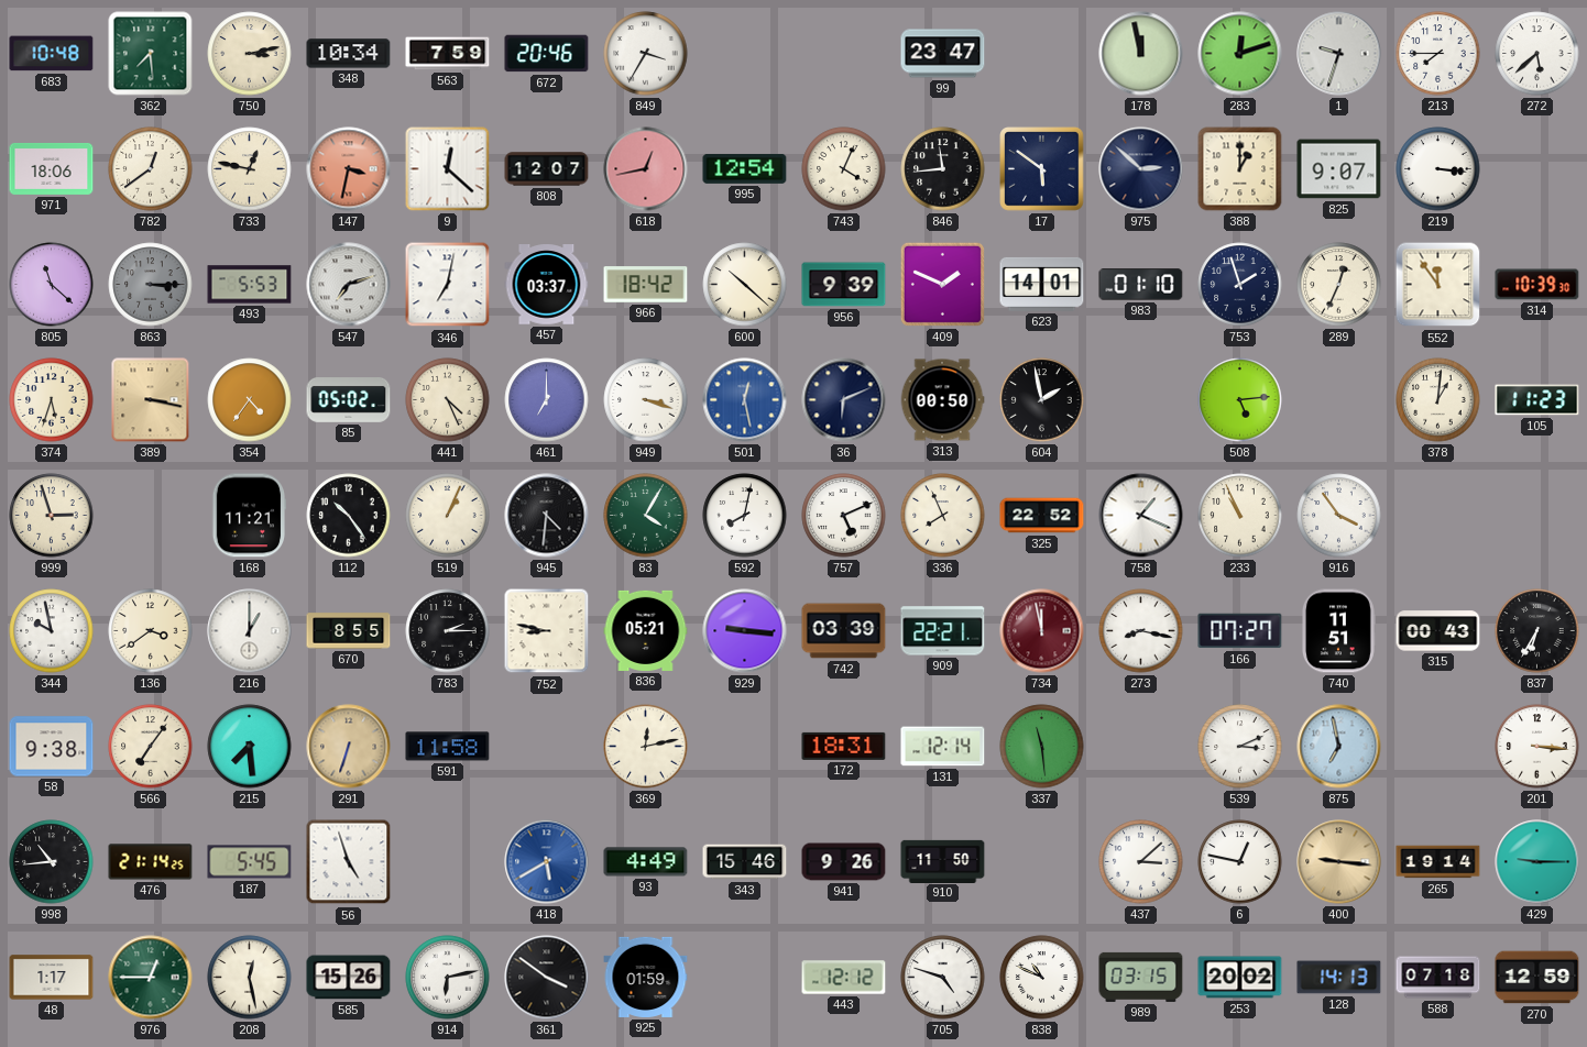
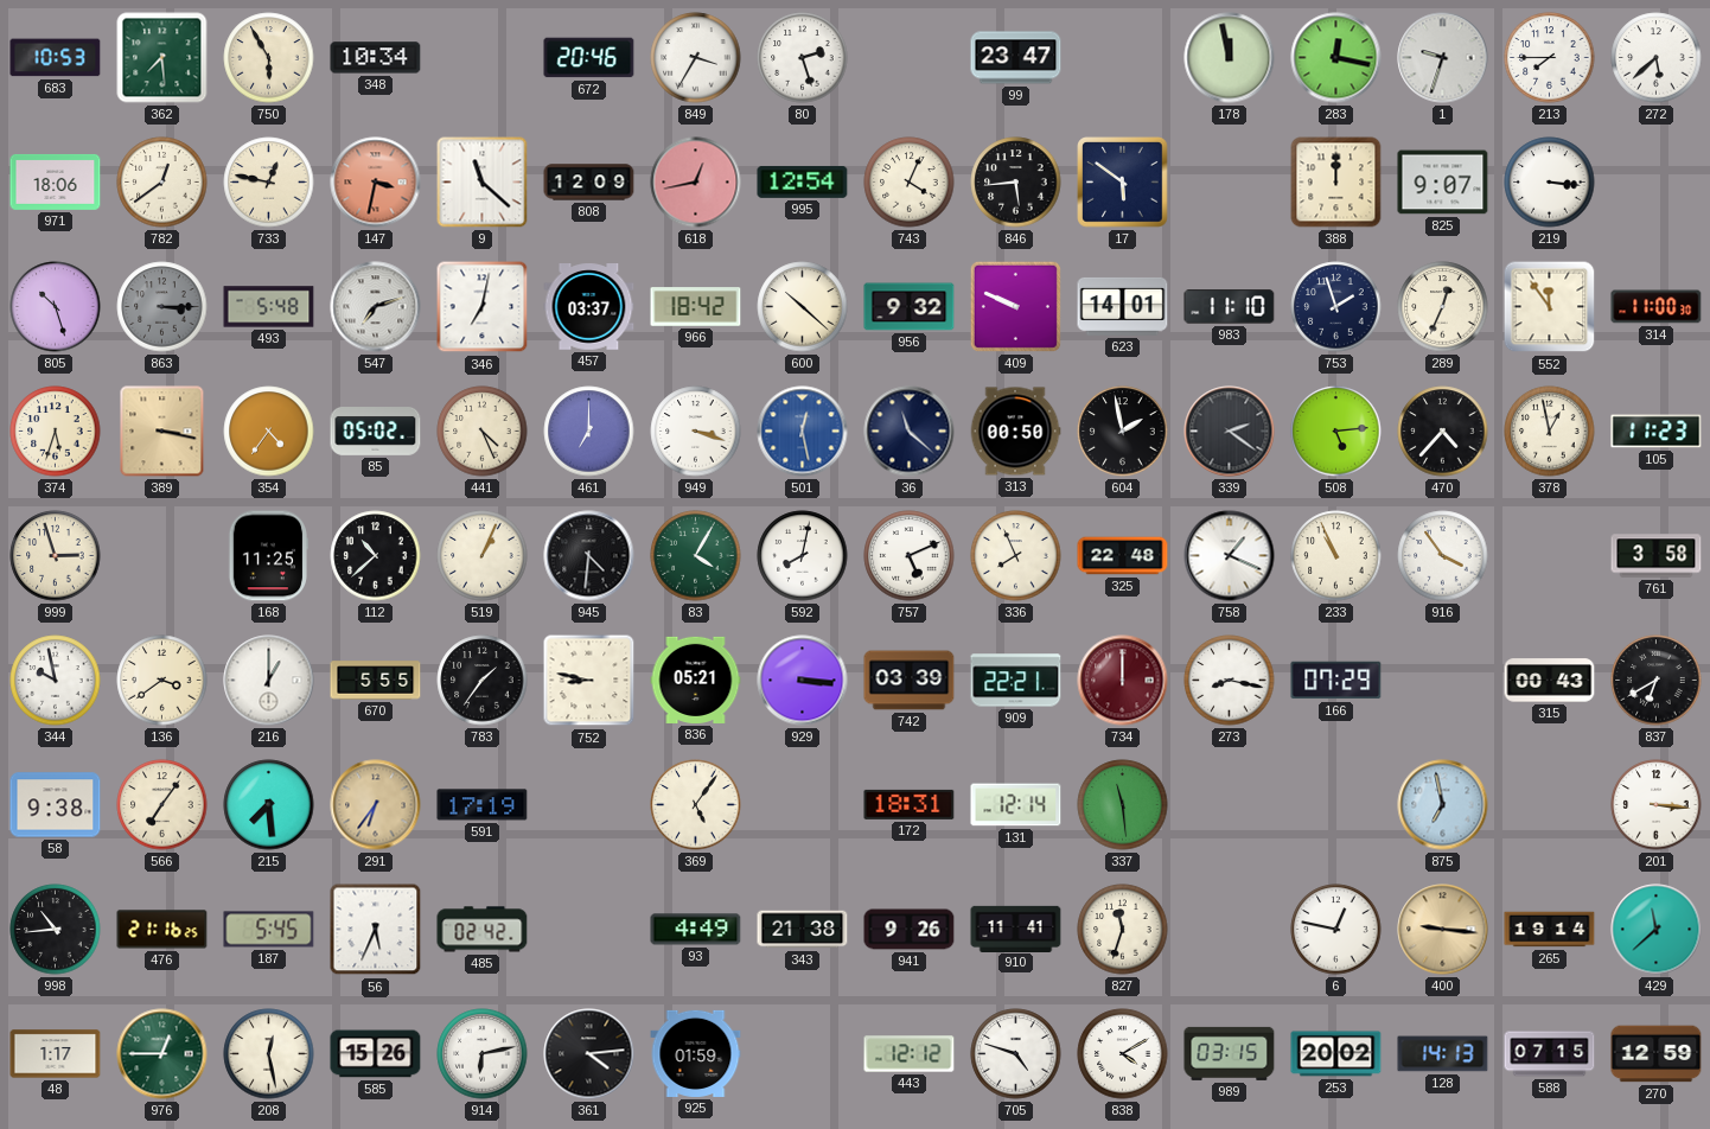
683: 10:48 -> 10:53
750: 3:13 -> 5:55
563: 7:59 -> none
80: none -> 2:27
283: 12:12 -> 12:17
9: 12:22 -> 11:22
808: 12:07 -> 12:09
846: 11:44 -> 5:44
975: 2:52 -> none
388: 1:00 -> 12:00
805: 11:22 -> 10:27
493: 5:53 -> 5:48
956: 9:39 -> 9:32
409: 1:49 -> 9:49
983: 01:10 -> 11:10
314: 10:39 -> 11:00
36: 6:11 -> 11:22
339: none -> 2:21
470: none -> 4:37
378: 1:01 -> 12:58
168: 11:21 -> 11:25
112: 10:24 -> 10:38
325: 22:52 -> 22:48
761: none -> 3:58
670: 8:55 -> 5:55
783: 2:15 -> 1:36
929: 9:16 -> 3:16
734: 11:58 -> 12:00
166: 07:27 -> 07:29
740: 11:51 -> none
837: 6:35 -> 6:40
291: 6:33 -> 6:36
591: 11:58 -> 17:19
369: 12:13 -> 5:06
539: 3:11 -> none
476: 21:14 -> 21:16
56: 4:57 -> 5:34
485: none -> 02:42
418: 5:40 -> none
343: 15:46 -> 21:38
910: 11:50 -> 11:41
827: none -> 11:33
437: 3:08 -> none
429: 9:15 -> 11:38
361: 3:51 -> 4:14
838: 10:49 -> 4:10
588: 07:18 -> 07:15
